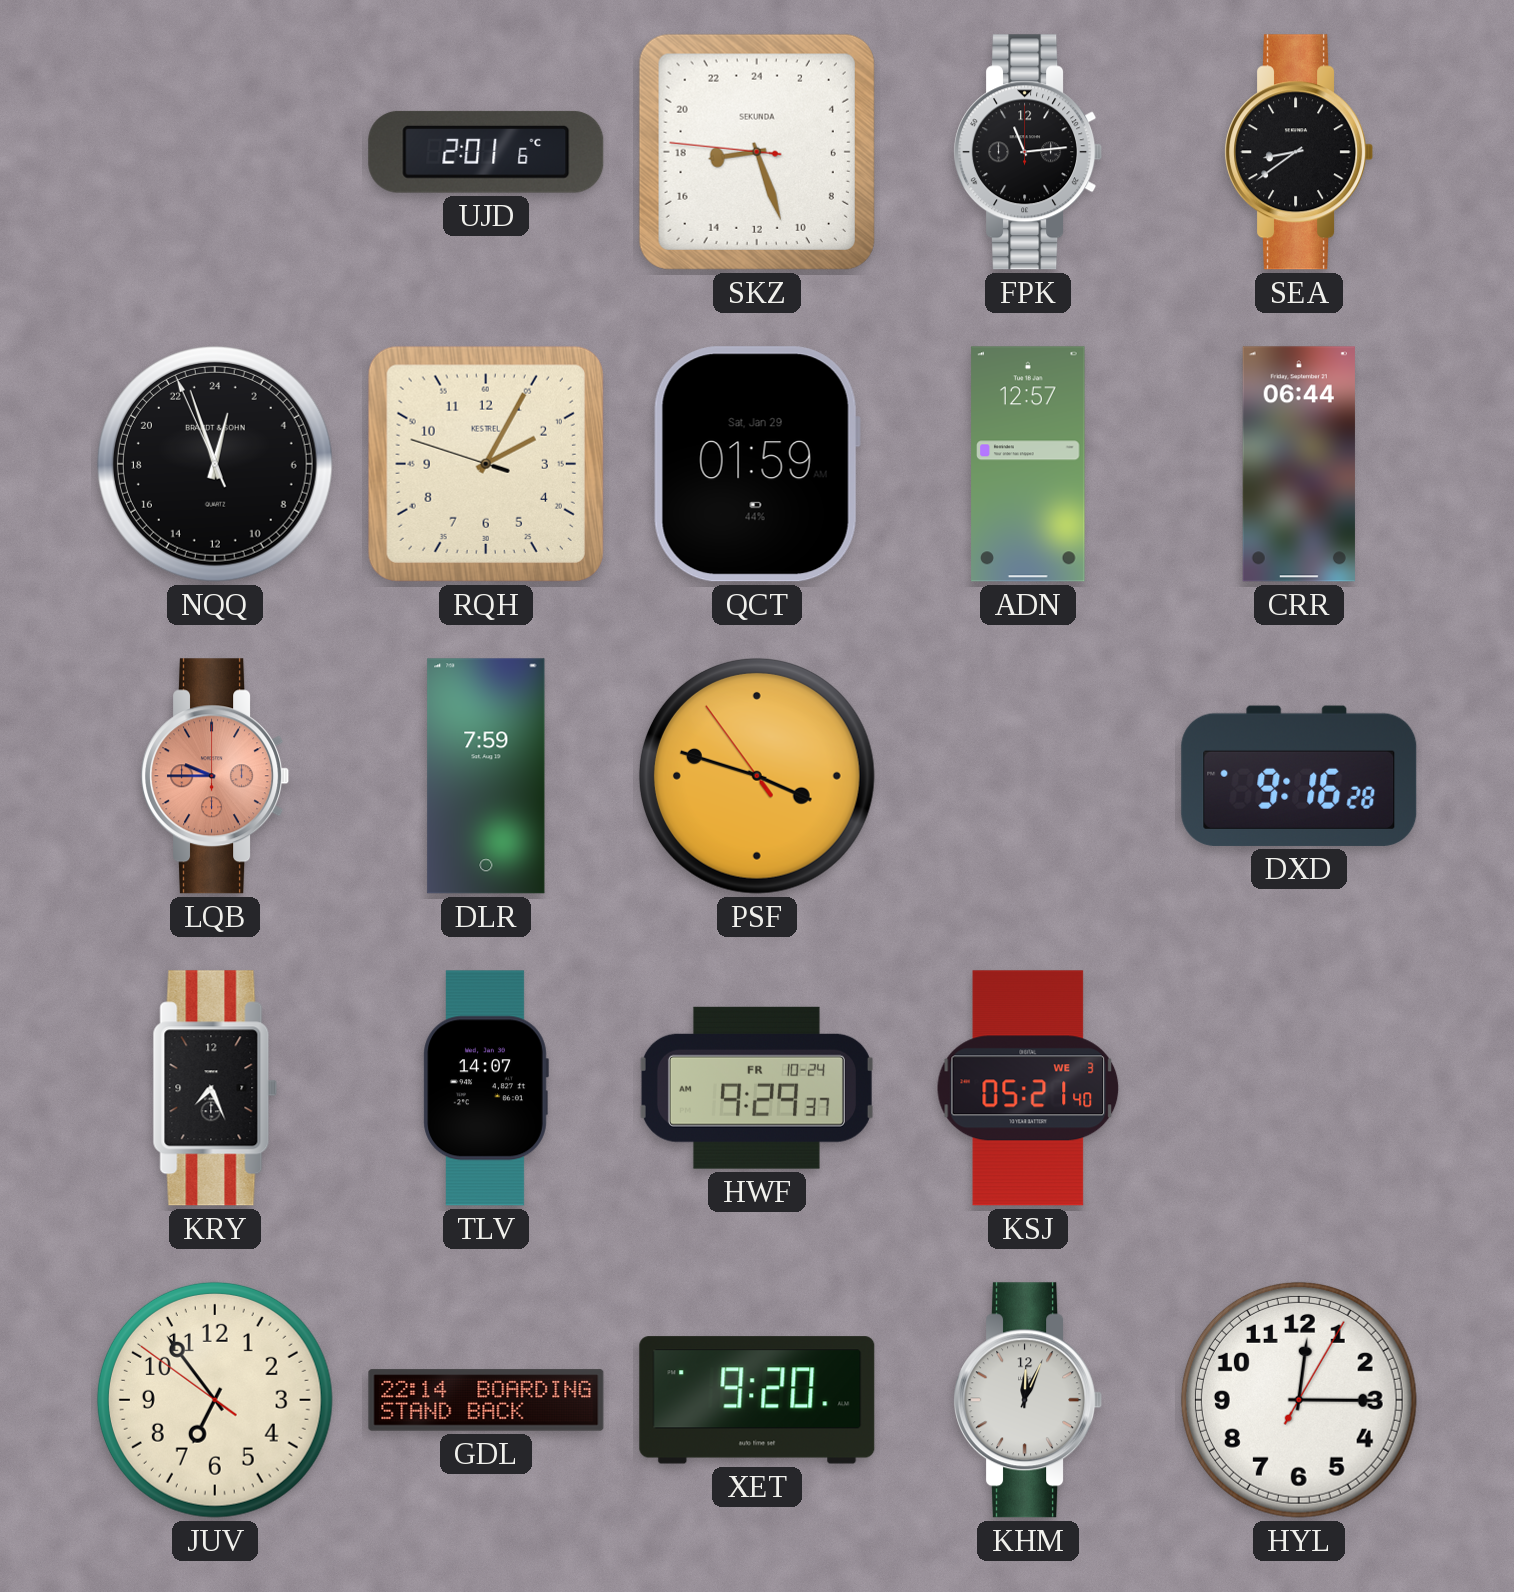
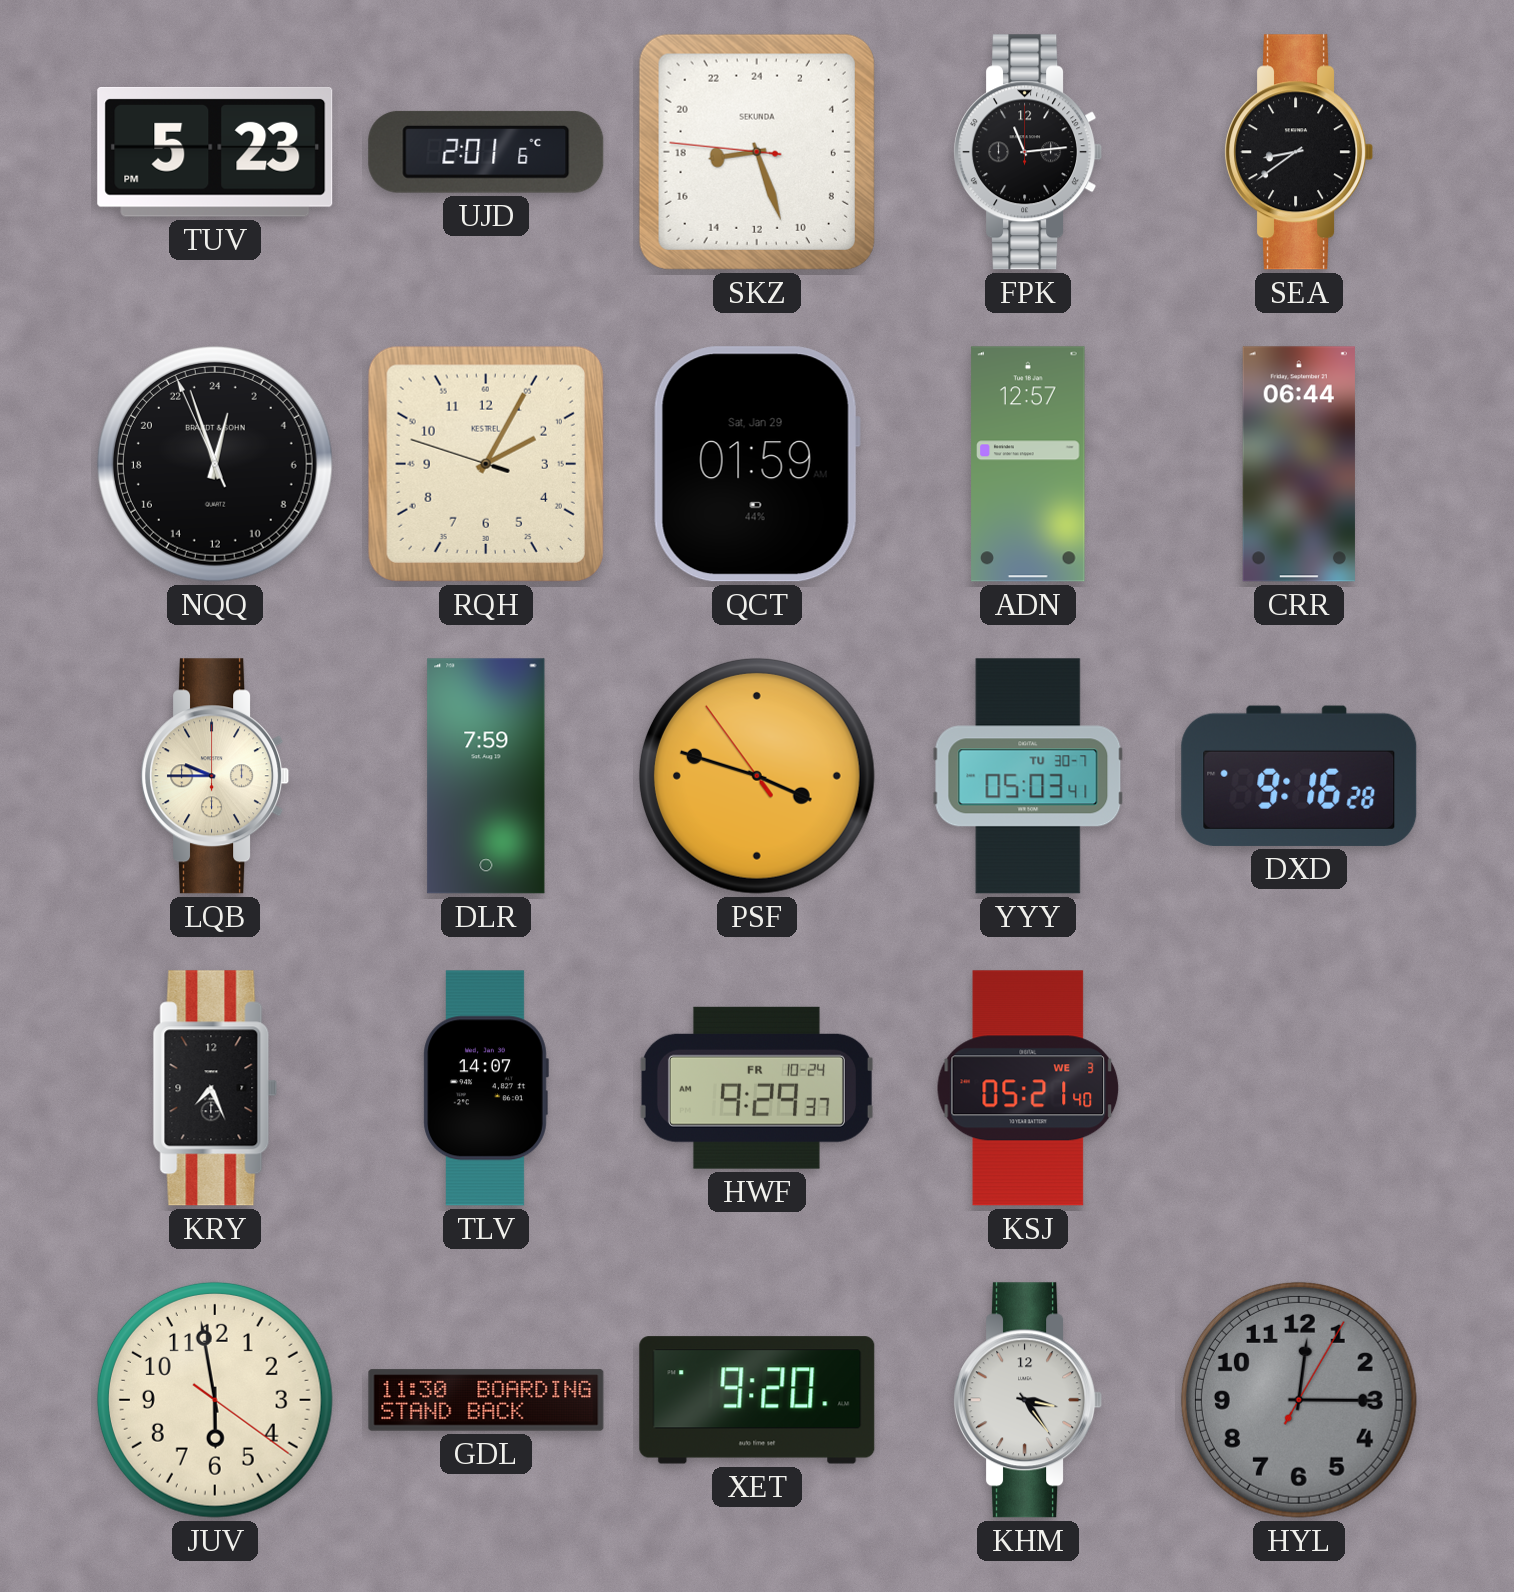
TUV: none -> 5:23
LQB dial: salmon -> cream
YYY: none -> 05:03
JUV: 6:53 -> 5:58
GDL: 22:14 -> 11:30
KHM: 12:04 -> 3:24
HYL dial: white -> grey
